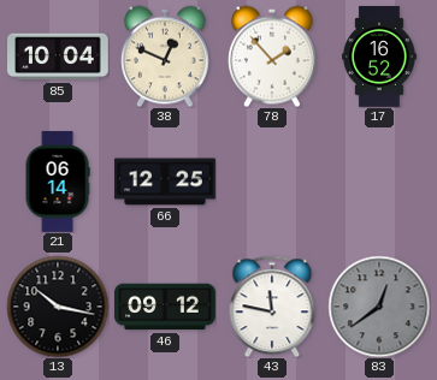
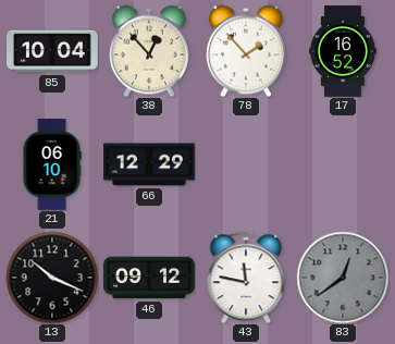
38: 12:49 -> 12:53
21: 06:14 -> 06:10
66: 12:25 -> 12:29
13: 10:17 -> 10:19
